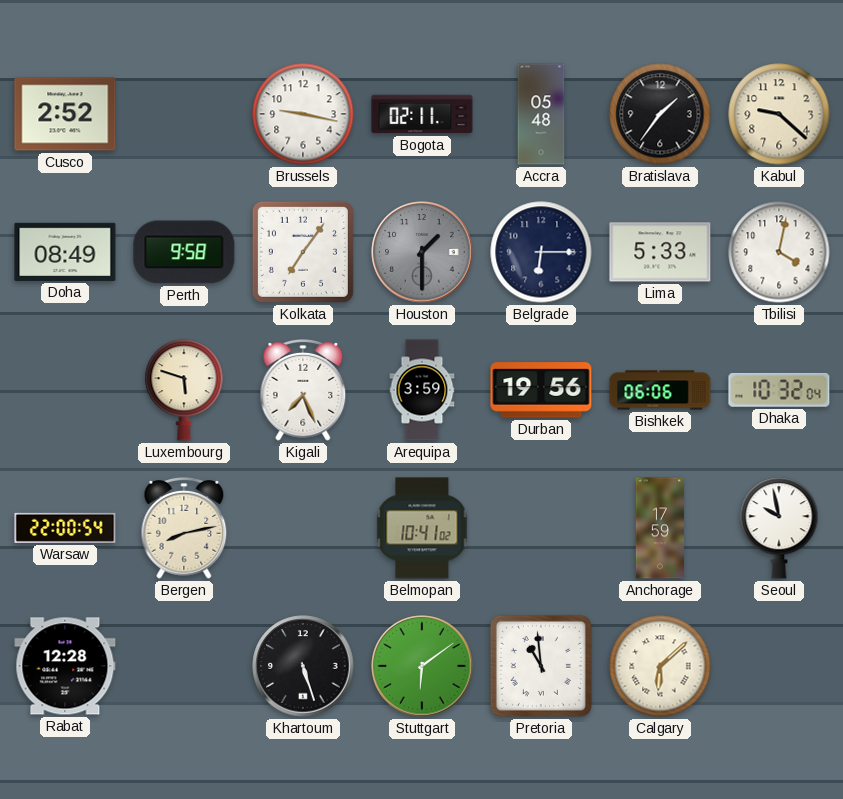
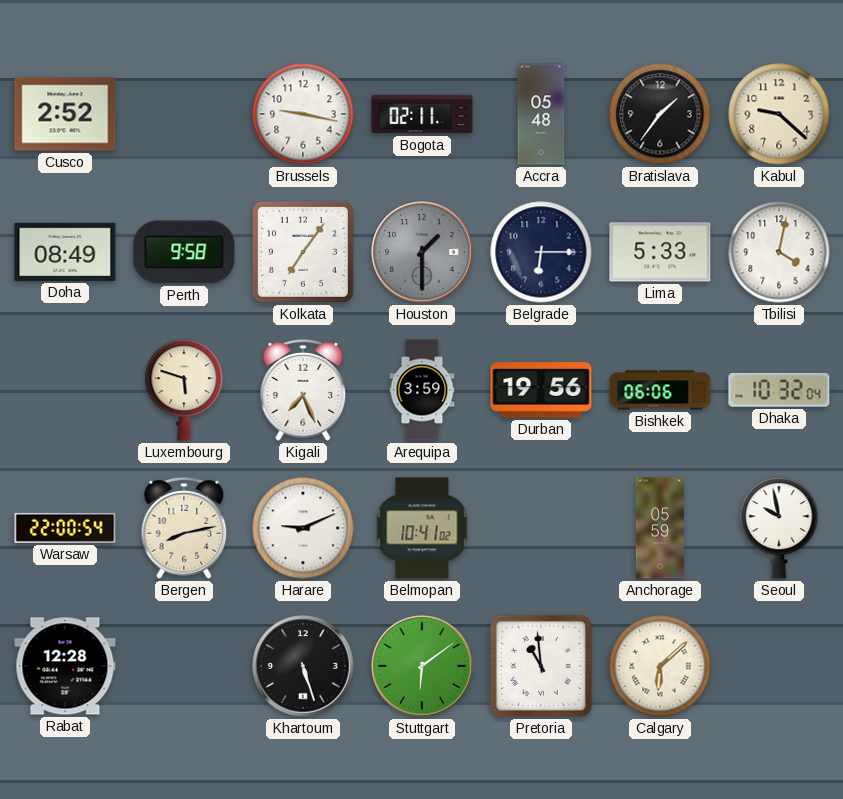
Harare: none -> 9:11
Anchorage: 17:59 -> 05:59
